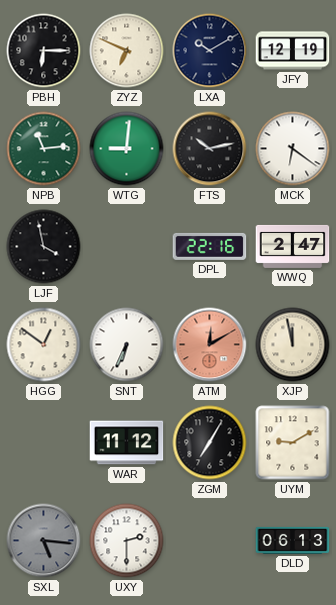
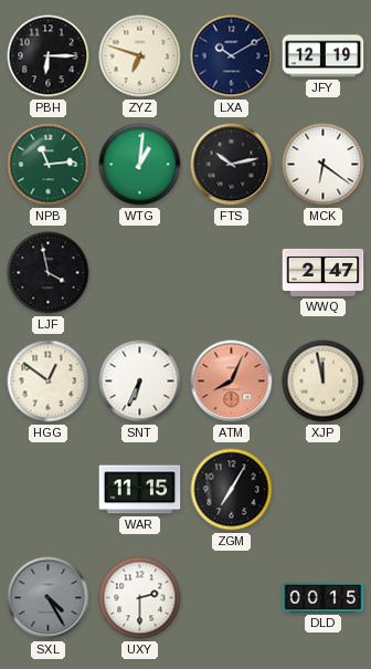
ZYZ: 6:49 -> 6:48
WTG: 9:01 -> 1:01
DPL: 22:16 -> none
ATM: 12:10 -> 8:04
WAR: 11:12 -> 11:15
UYM: 9:10 -> none
SXL: 5:16 -> 4:25
DLD: 06:13 -> 00:15
